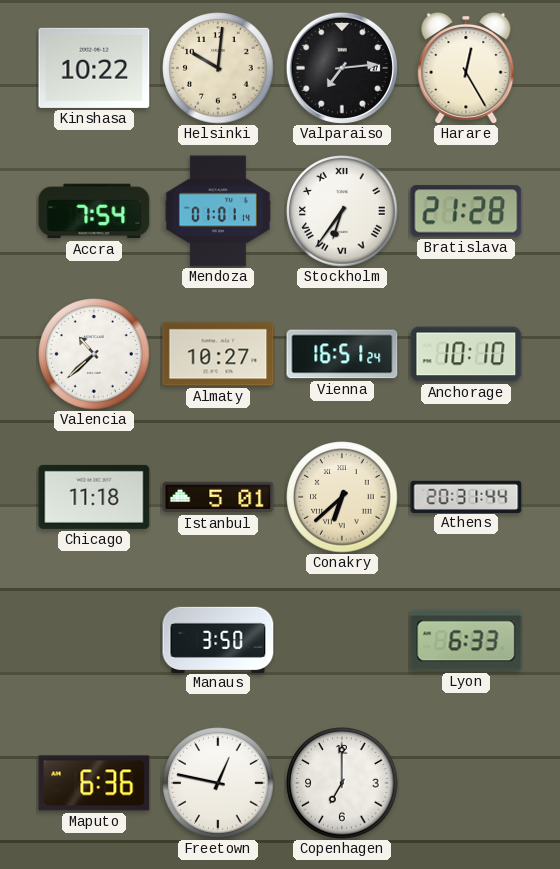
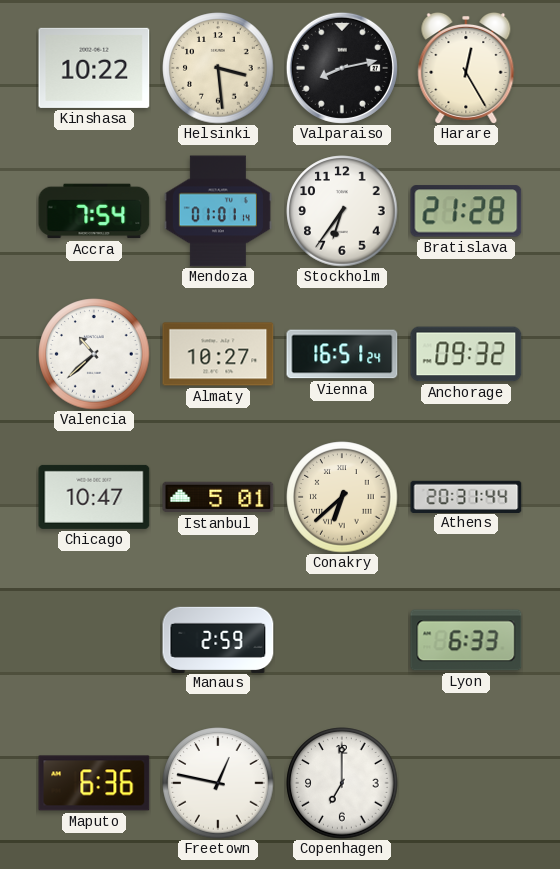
Helsinki: 10:01 -> 3:29
Valparaiso: 7:14 -> 8:13
Stockholm numerals: Roman -> Arabic
Anchorage: 10:10 -> 09:32
Chicago: 11:18 -> 10:47
Manaus: 3:50 -> 2:59
